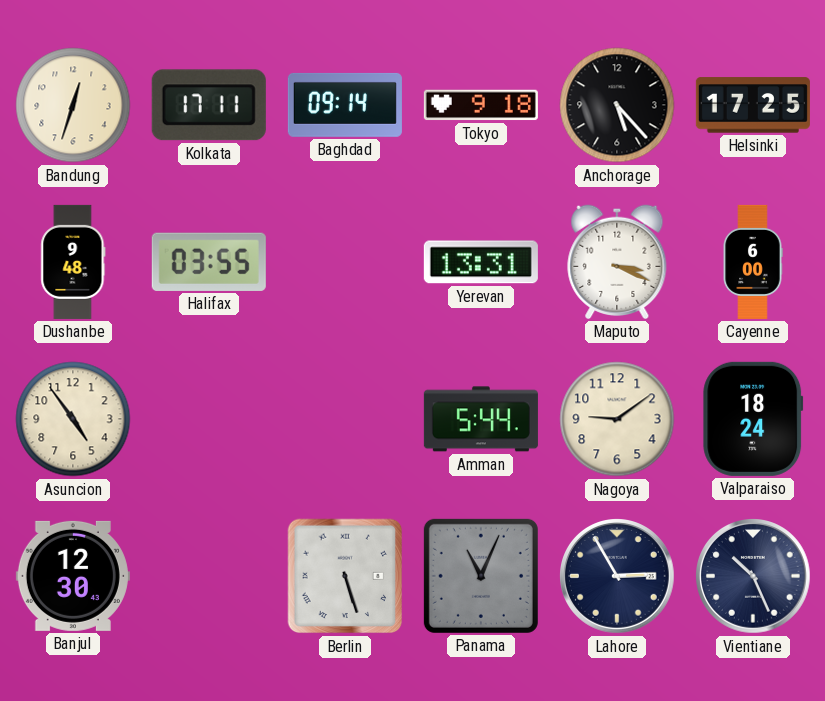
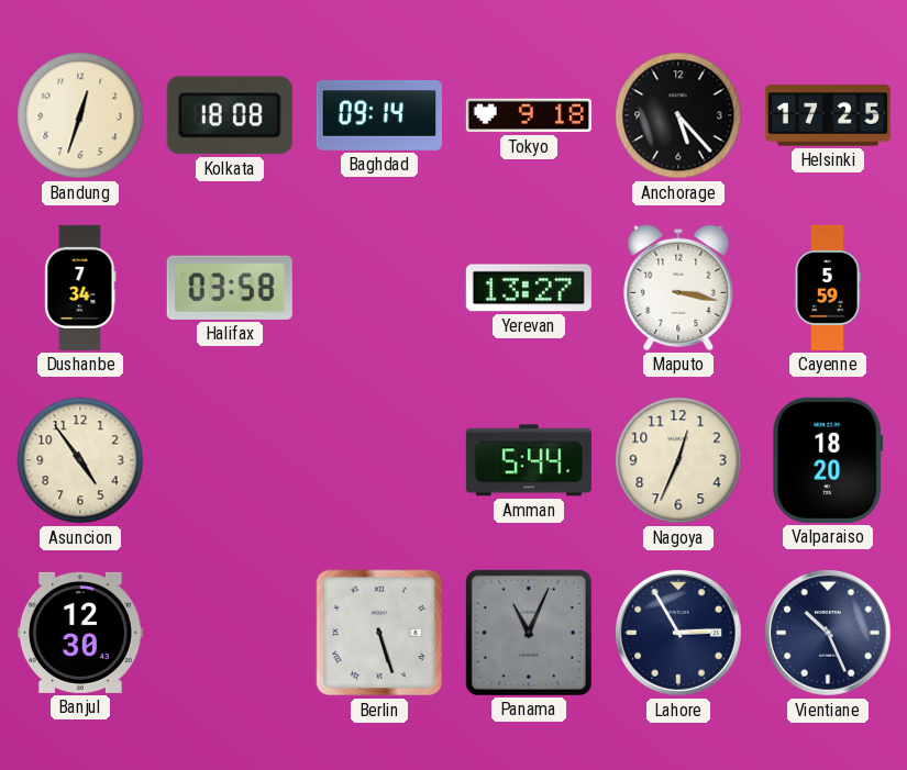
Kolkata: 17:11 -> 18:08
Dushanbe: 9:48 -> 7:34
Halifax: 03:55 -> 03:58
Yerevan: 13:31 -> 13:27
Maputo: 3:19 -> 3:17
Cayenne: 6:00 -> 5:59
Nagoya: 9:09 -> 12:34
Valparaiso: 18:24 -> 18:20
